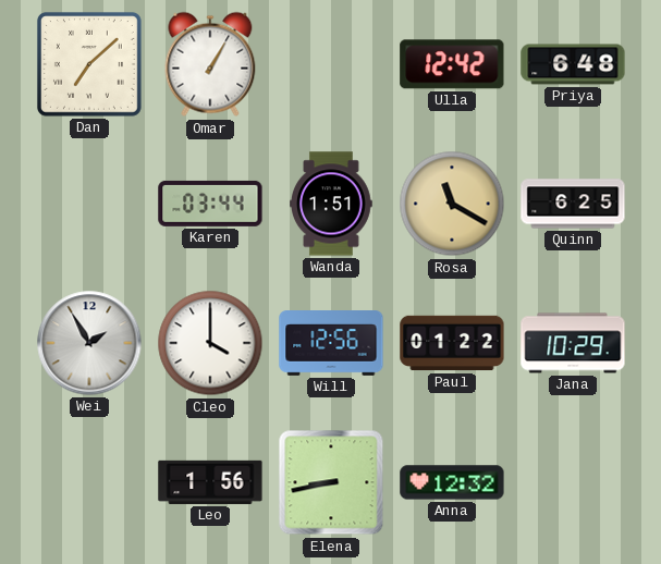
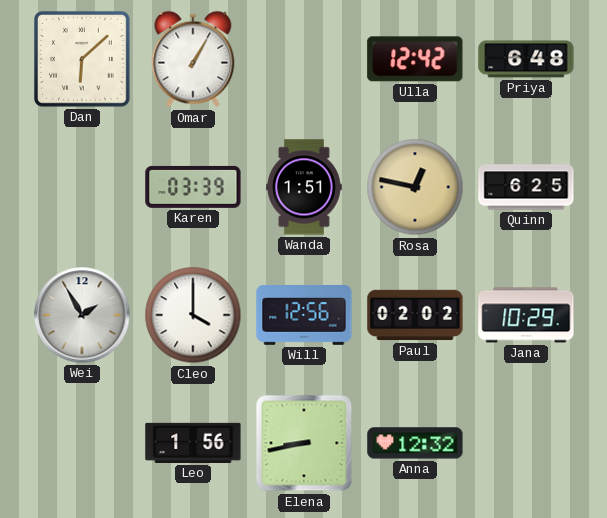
Dan: 7:08 -> 6:08
Karen: 03:44 -> 03:39
Rosa: 11:20 -> 12:47
Paul: 01:22 -> 02:02
